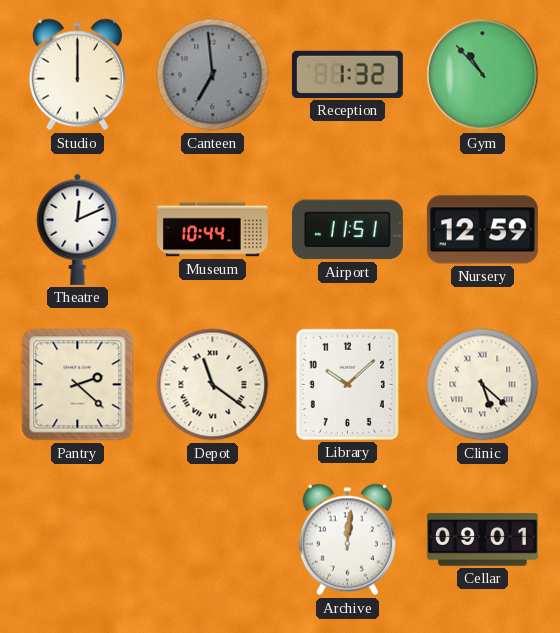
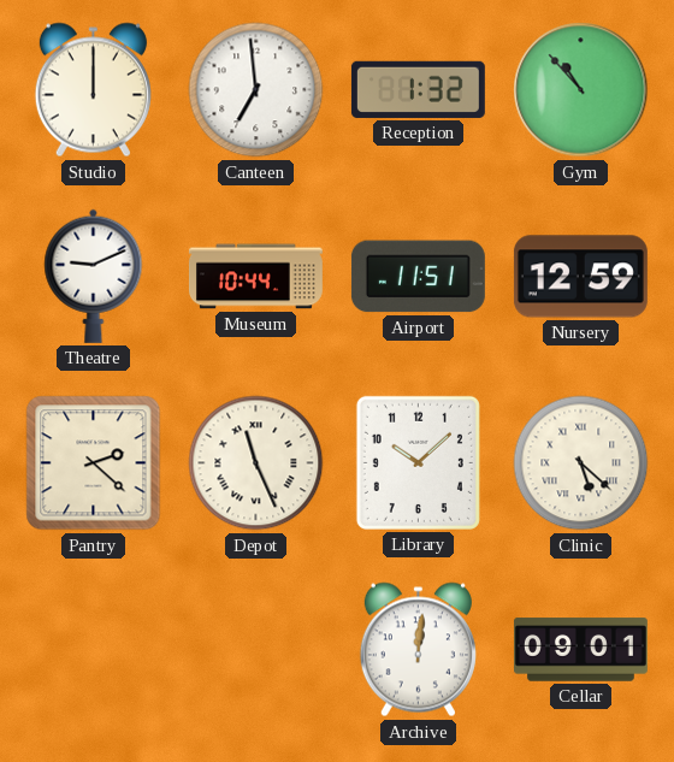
Canteen dial: grey -> white
Theatre: 12:11 -> 9:11
Depot: 11:21 -> 11:26
